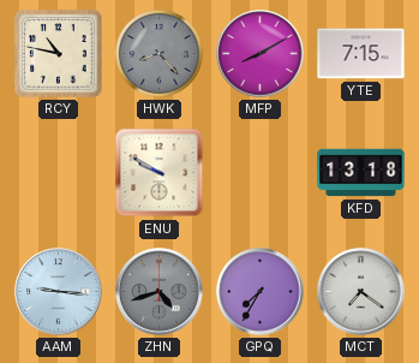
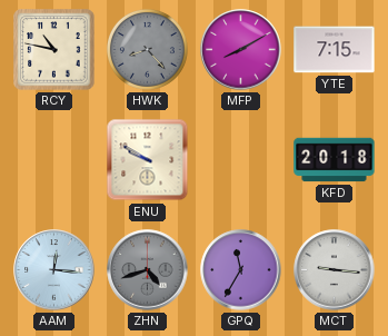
KFD: 13:18 -> 20:18
AAM: 9:16 -> 12:16
GPQ: 7:35 -> 11:35
MCT: 7:21 -> 9:16
